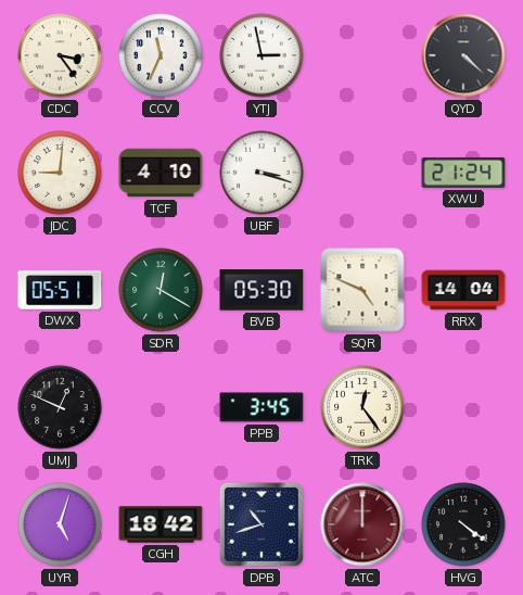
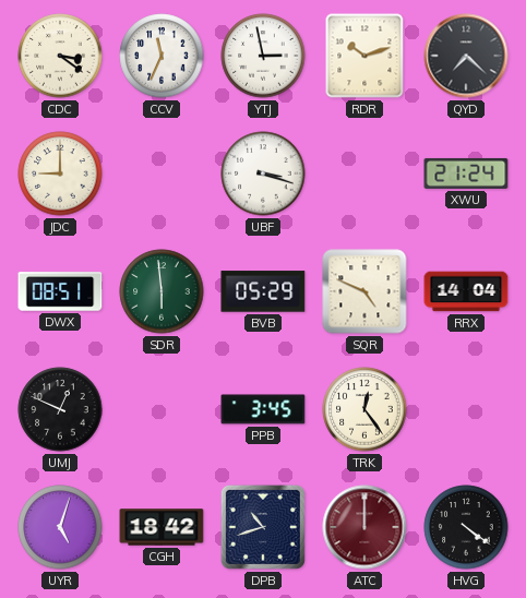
CDC: 3:24 -> 3:21
RDR: none -> 10:12
QYD: 4:22 -> 7:22
JDC: 9:01 -> 9:00
TCF: 4:10 -> none
DWX: 05:51 -> 08:51
SDR: 12:20 -> 5:59
BVB: 05:30 -> 05:29
